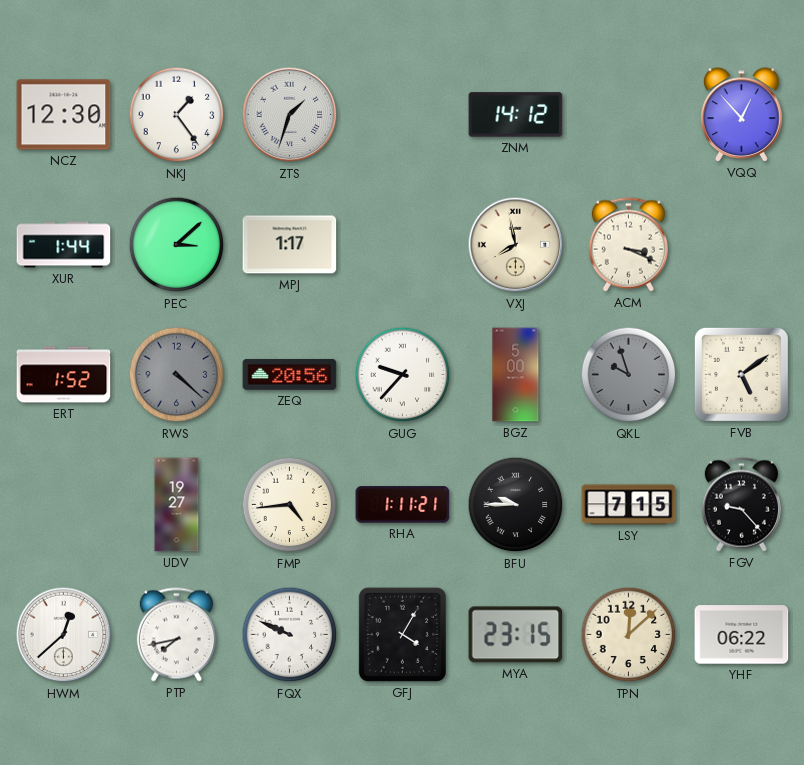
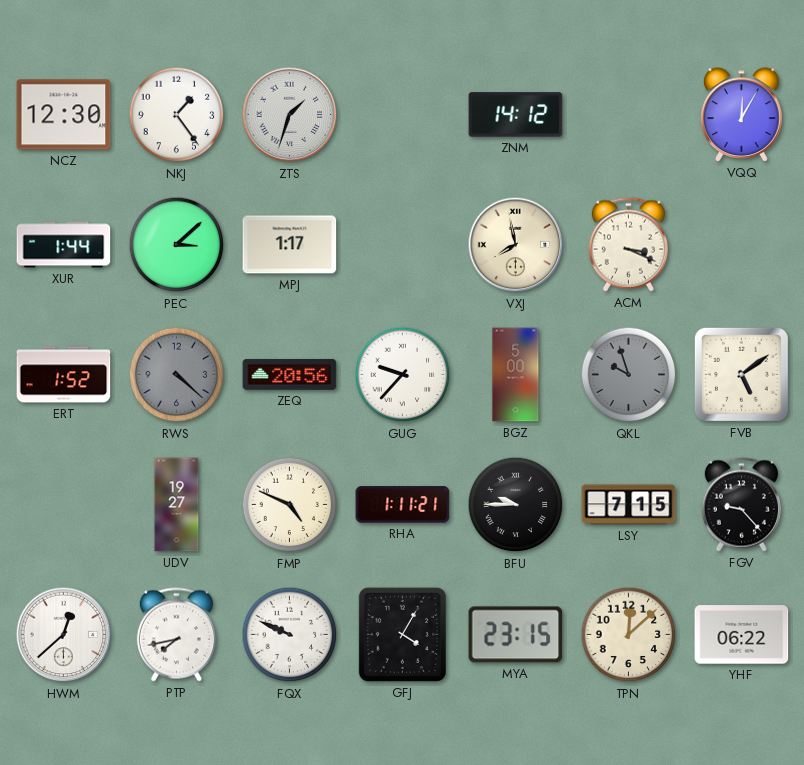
VQQ: 12:53 -> 12:05
FMP: 4:44 -> 4:49
